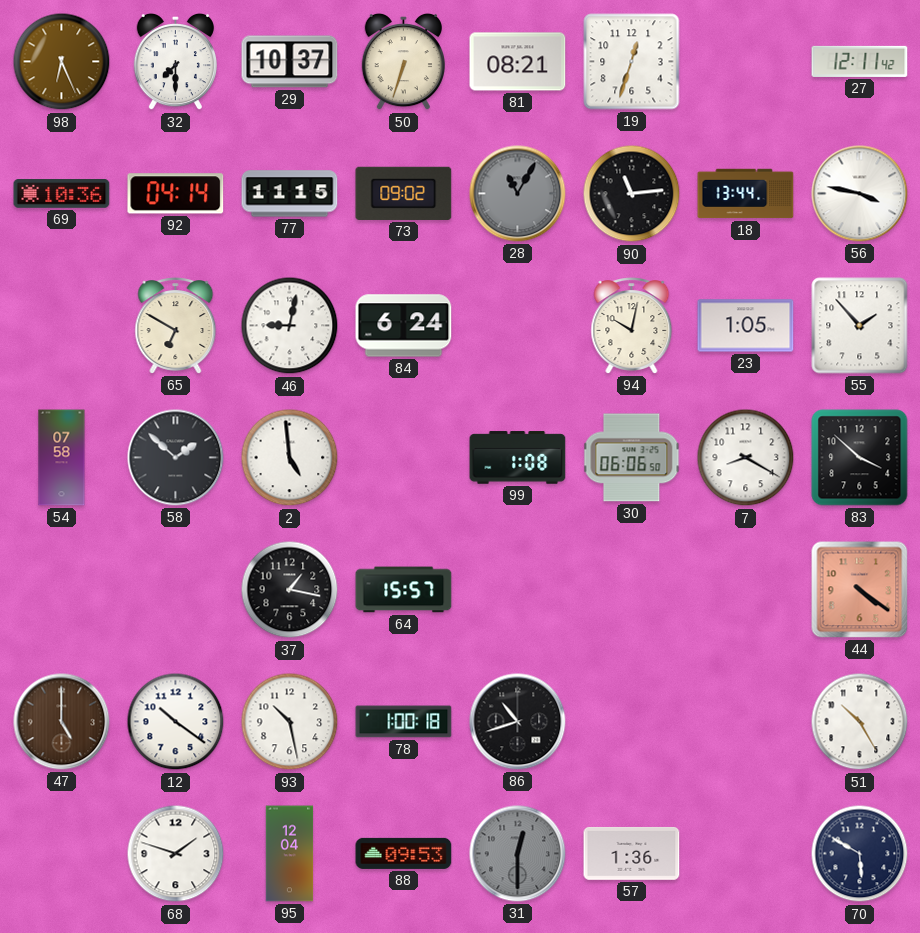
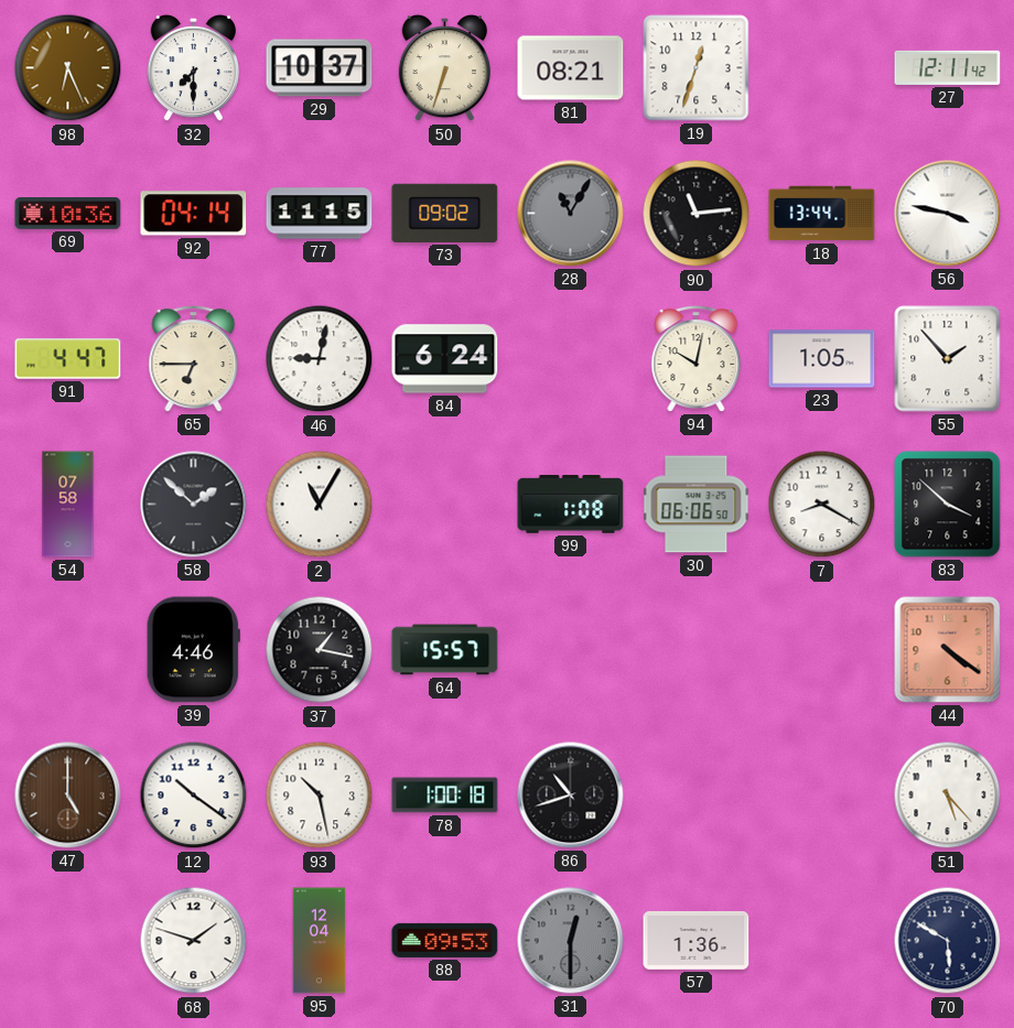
91: none -> 4:47
65: 6:50 -> 6:45
2: 4:59 -> 11:05
39: none -> 4:46
51: 10:25 -> 5:23
